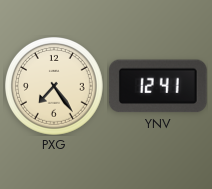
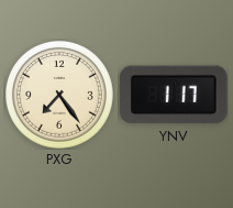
YNV: 12:41 -> 1:17
